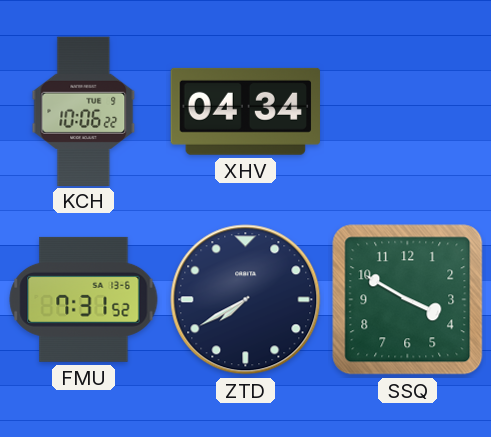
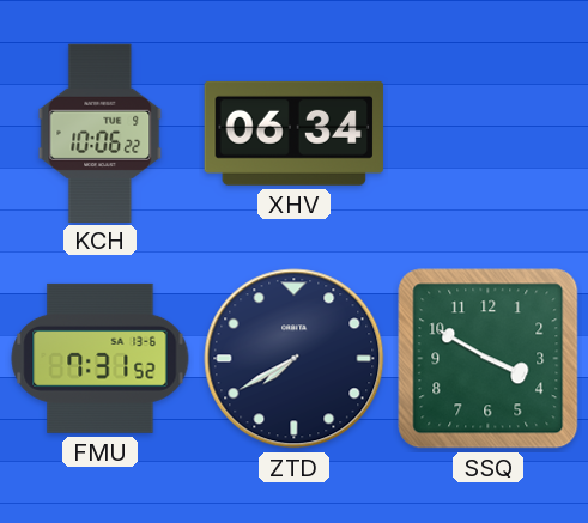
XHV: 04:34 -> 06:34
